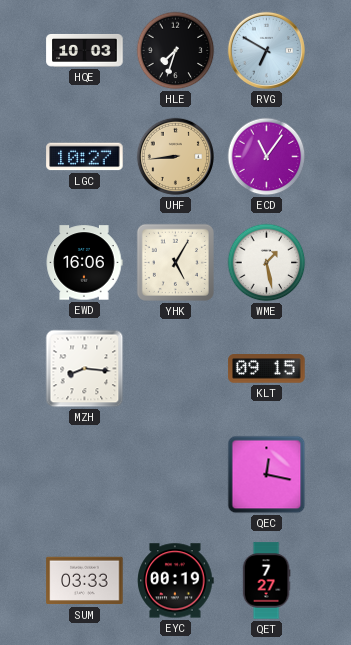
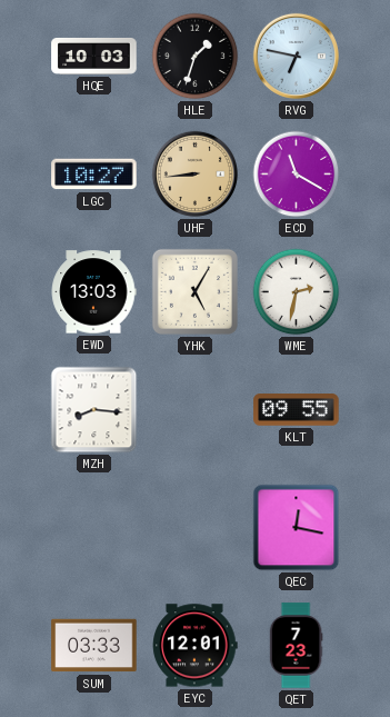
HLE: 7:33 -> 1:33
RVG: 6:50 -> 6:47
ECD: 11:06 -> 11:20
EWD: 16:06 -> 13:03
WME: 1:28 -> 2:32
KLT: 09:15 -> 09:55
EYC: 00:19 -> 12:01
QET: 7:27 -> 7:23
